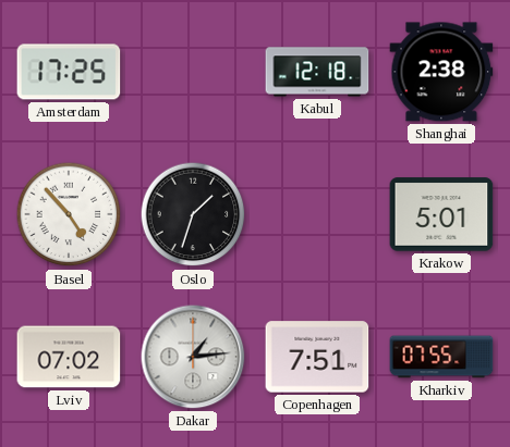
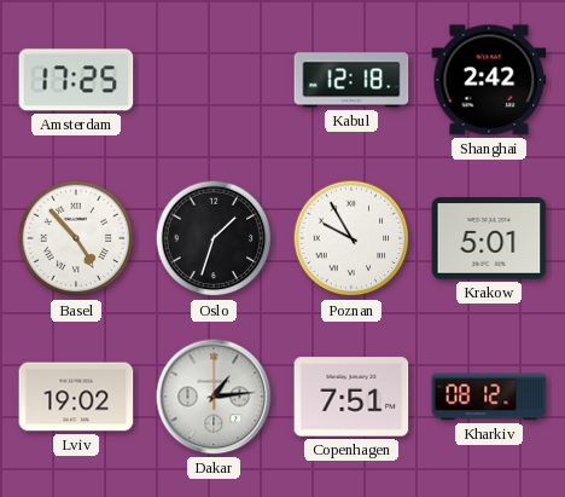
Shanghai: 2:38 -> 2:42
Poznan: none -> 9:55
Lviv: 07:02 -> 19:02
Kharkiv: 07:55 -> 08:12
